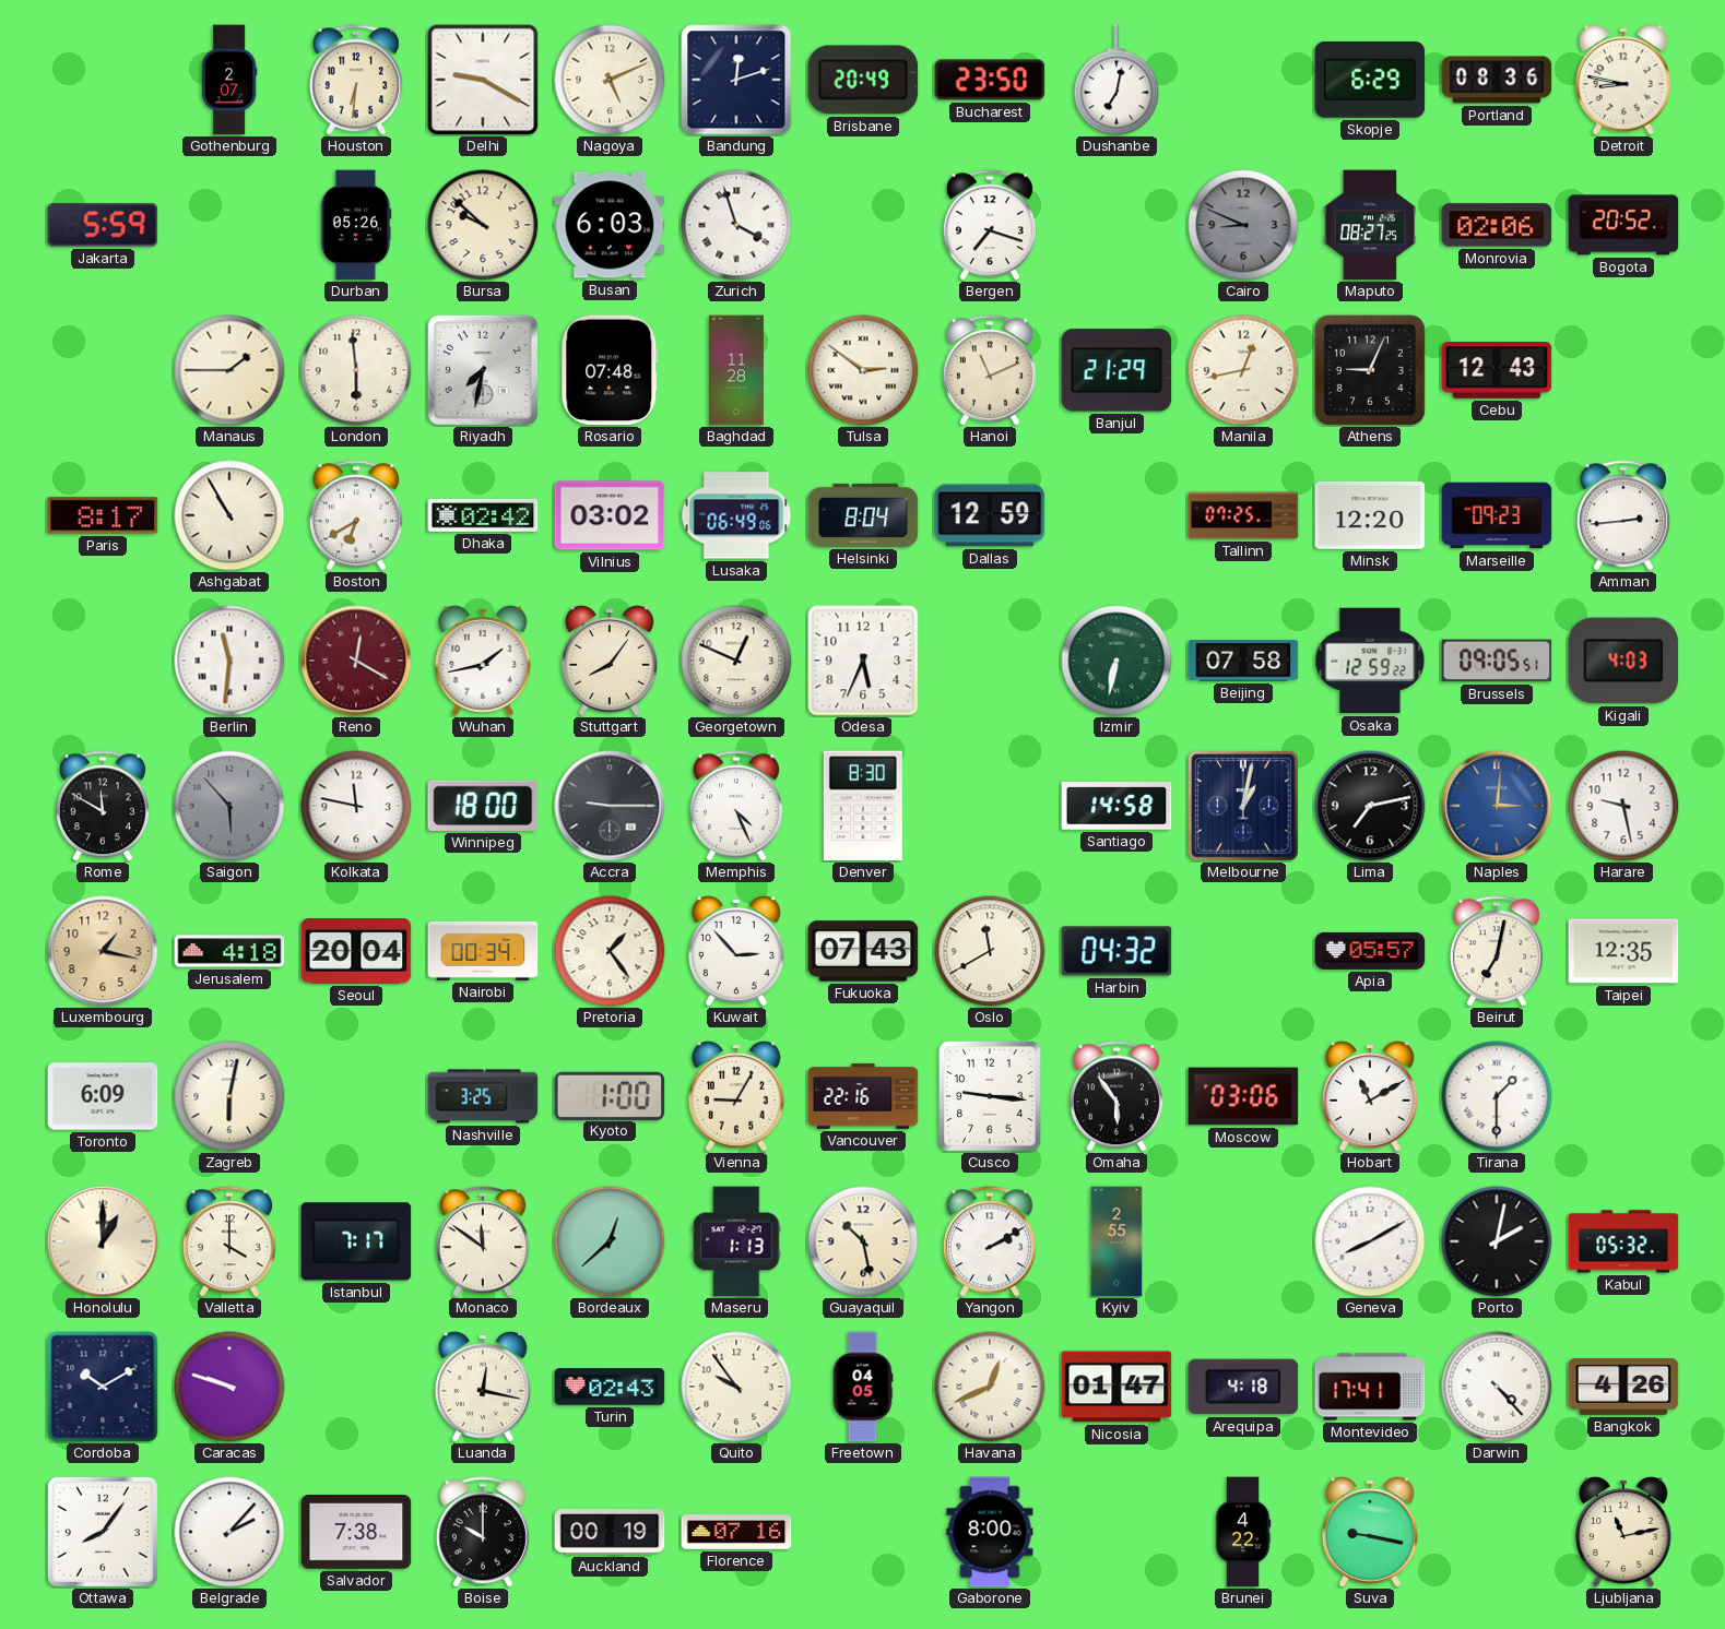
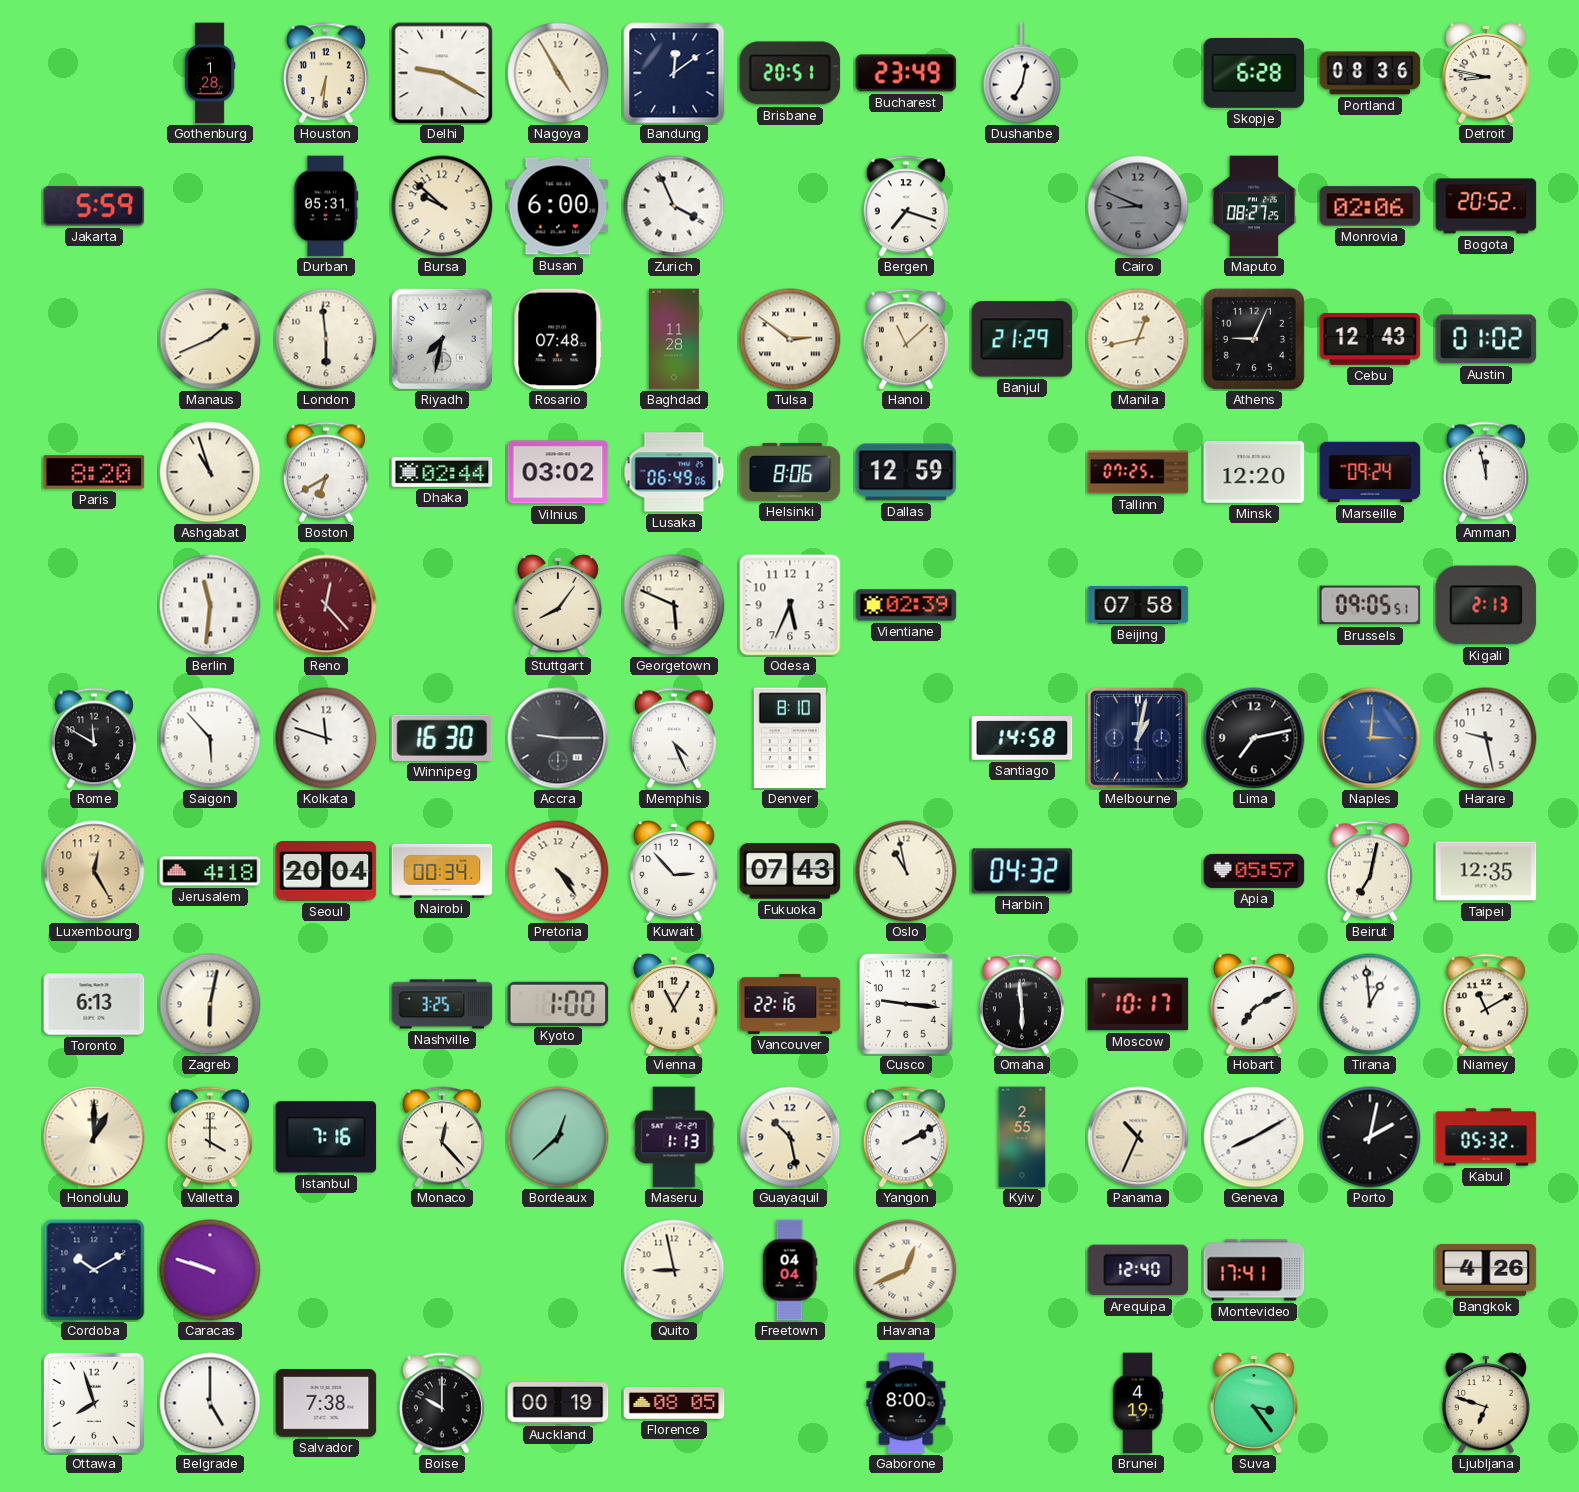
Gothenburg: 2:07 -> 1:28
Nagoya: 5:11 -> 4:55
Bandung: 12:12 -> 12:09
Brisbane: 20:49 -> 20:51
Bucharest: 23:50 -> 23:49
Skopje: 6:29 -> 6:28
Durban: 05:26 -> 05:31
Busan: 6:03 -> 6:00
Zurich: 3:57 -> 3:56
Manaus: 1:45 -> 1:41
Hanoi: 11:11 -> 11:08
Austin: none -> 01:02
Paris: 8:17 -> 8:20
Ashgabat: 10:55 -> 10:57
Dhaka: 02:42 -> 02:44
Helsinki: 8:04 -> 8:06
Marseille: 09:23 -> 09:24
Amman: 2:44 -> 11:58
Reno: 12:20 -> 12:23
Wuhan: 1:43 -> none
Georgetown: 12:49 -> 5:49
Vientiane: none -> 02:39
Izmir: 6:32 -> none
Osaka: 12:59 -> none
Kigali: 4:03 -> 2:13
Saigon dial: grey -> white
Kolkata: 11:47 -> 11:48
Winnipeg: 18:00 -> 16:30
Denver: 8:30 -> 8:10
Luxembourg: 1:17 -> 12:25
Pretoria: 1:24 -> 4:24
Oslo: 11:40 -> 10:58
Toronto: 6:09 -> 6:13
Vienna: 9:05 -> 11:05
Omaha: 5:54 -> 5:59
Moscow: 03:06 -> 10:17
Hobart: 11:10 -> 7:10
Tirana: 1:30 -> 12:59
Niamey: none -> 11:10
Istanbul: 7:17 -> 7:16
Monaco: 11:51 -> 12:23
Panama: none -> 10:34
Luanda: 12:17 -> none
Turin: 02:43 -> none
Quito: 9:54 -> 8:58
Freetown: 04:05 -> 04:04
Nicosia: 01:47 -> none
Arequipa: 4:18 -> 12:40
Darwin: 4:23 -> none
Ottawa: 8:06 -> 7:57
Belgrade: 2:07 -> 5:00
Florence: 07:16 -> 08:05
Brunei: 4:22 -> 4:19
Suva: 9:17 -> 3:24
Ljubljana: 11:13 -> 6:48
